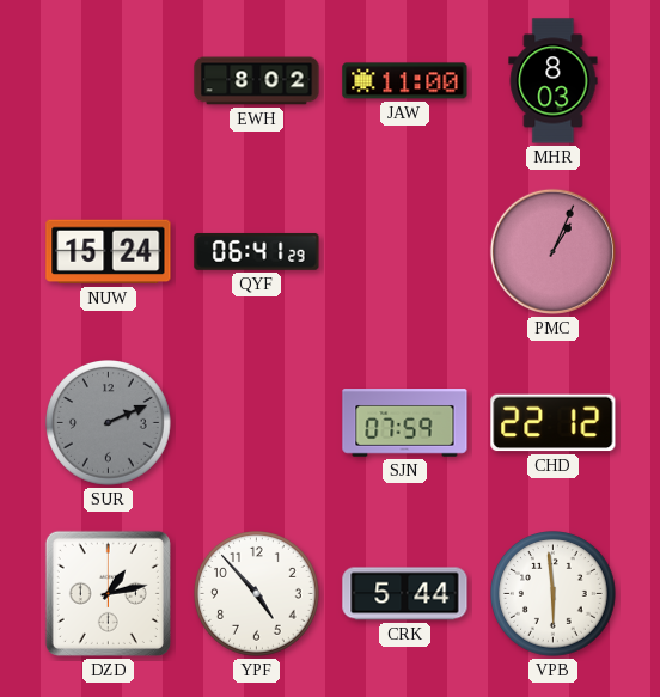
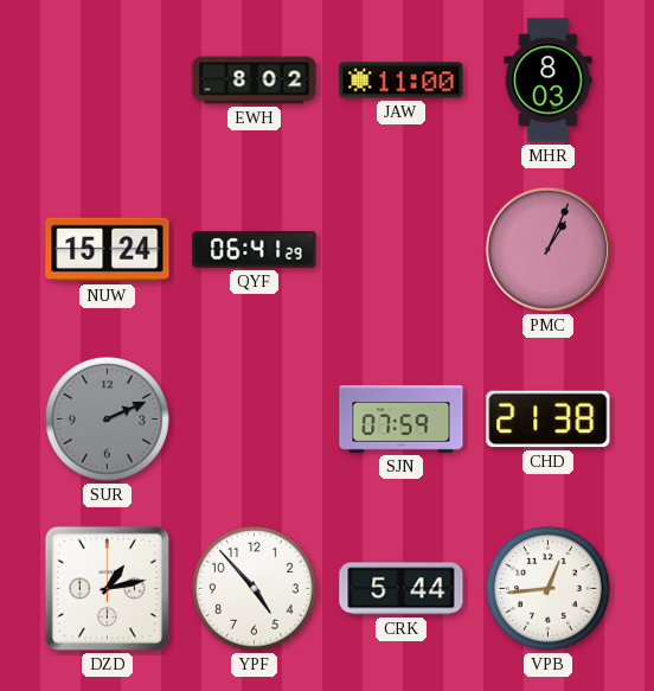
CHD: 22:12 -> 21:38
VPB: 5:59 -> 12:44
